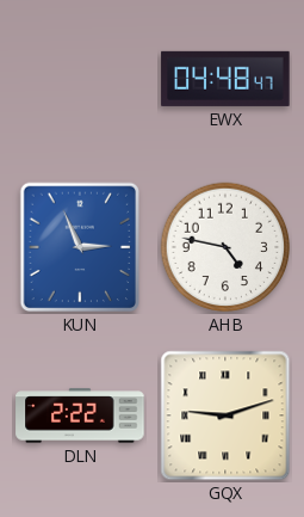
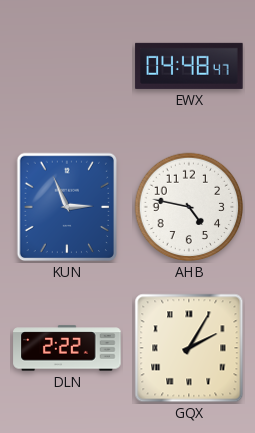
GQX: 9:12 -> 2:05
